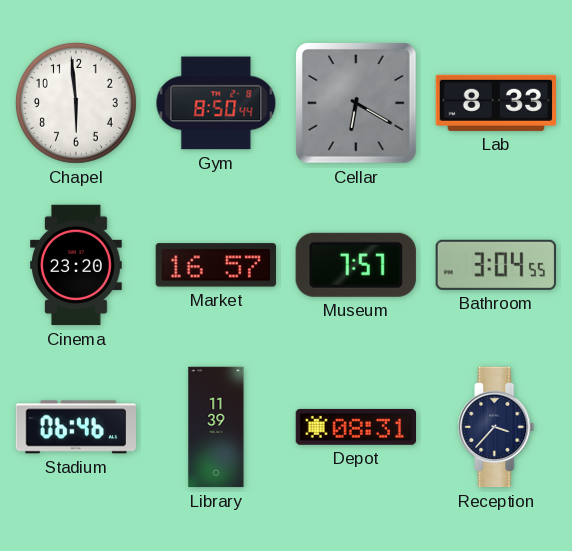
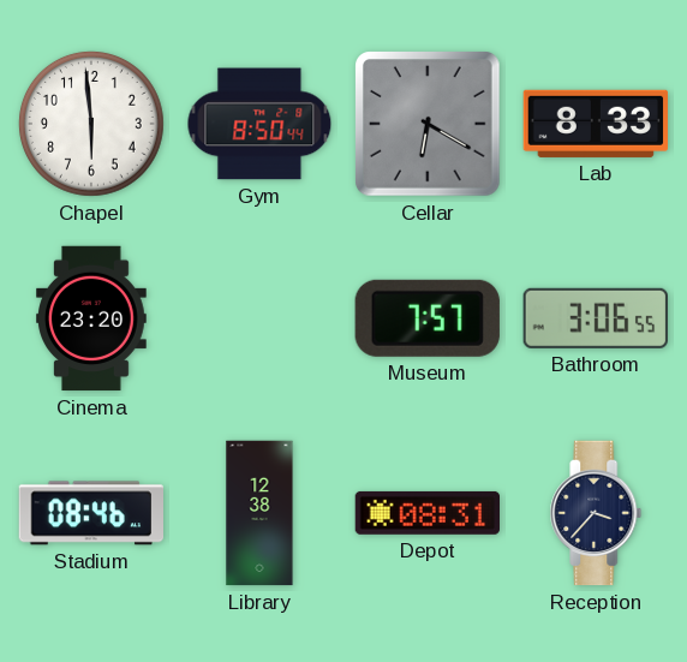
Market: 16:57 -> none
Bathroom: 3:04 -> 3:06
Stadium: 06:46 -> 08:46
Library: 11:39 -> 12:38
